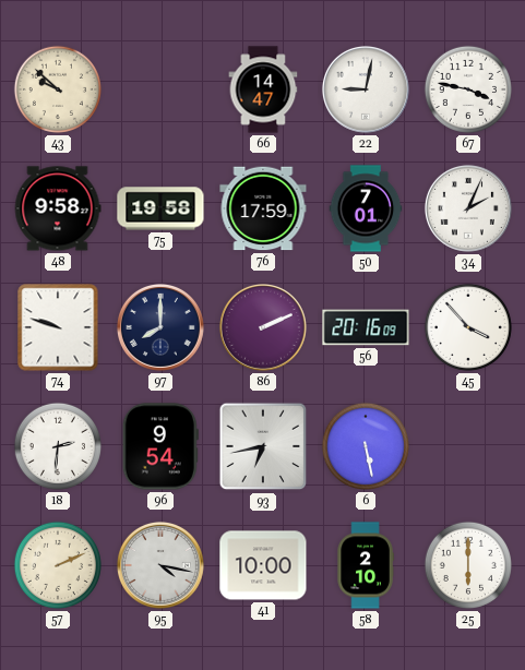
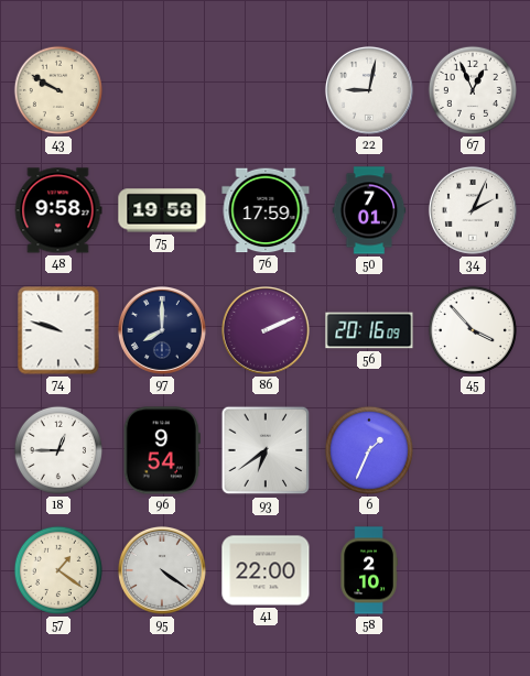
43: 9:52 -> 9:50
66: 14:47 -> none
67: 3:47 -> 12:56
18: 2:31 -> 12:45
93: 6:43 -> 6:39
6: 5:28 -> 1:34
57: 2:11 -> 1:21
95: 4:17 -> 4:21
41: 10:00 -> 22:00
25: 6:00 -> none
